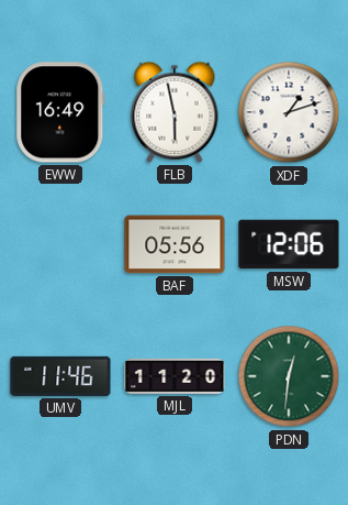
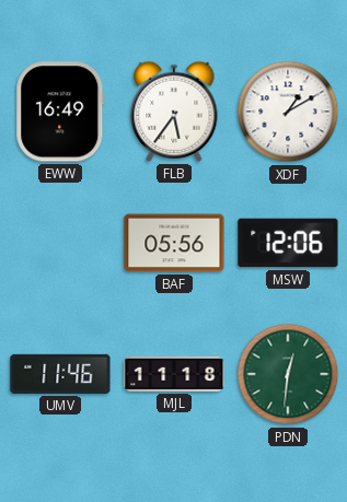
FLB: 5:58 -> 5:36
XDF: 1:12 -> 1:10
MJL: 11:20 -> 11:18
